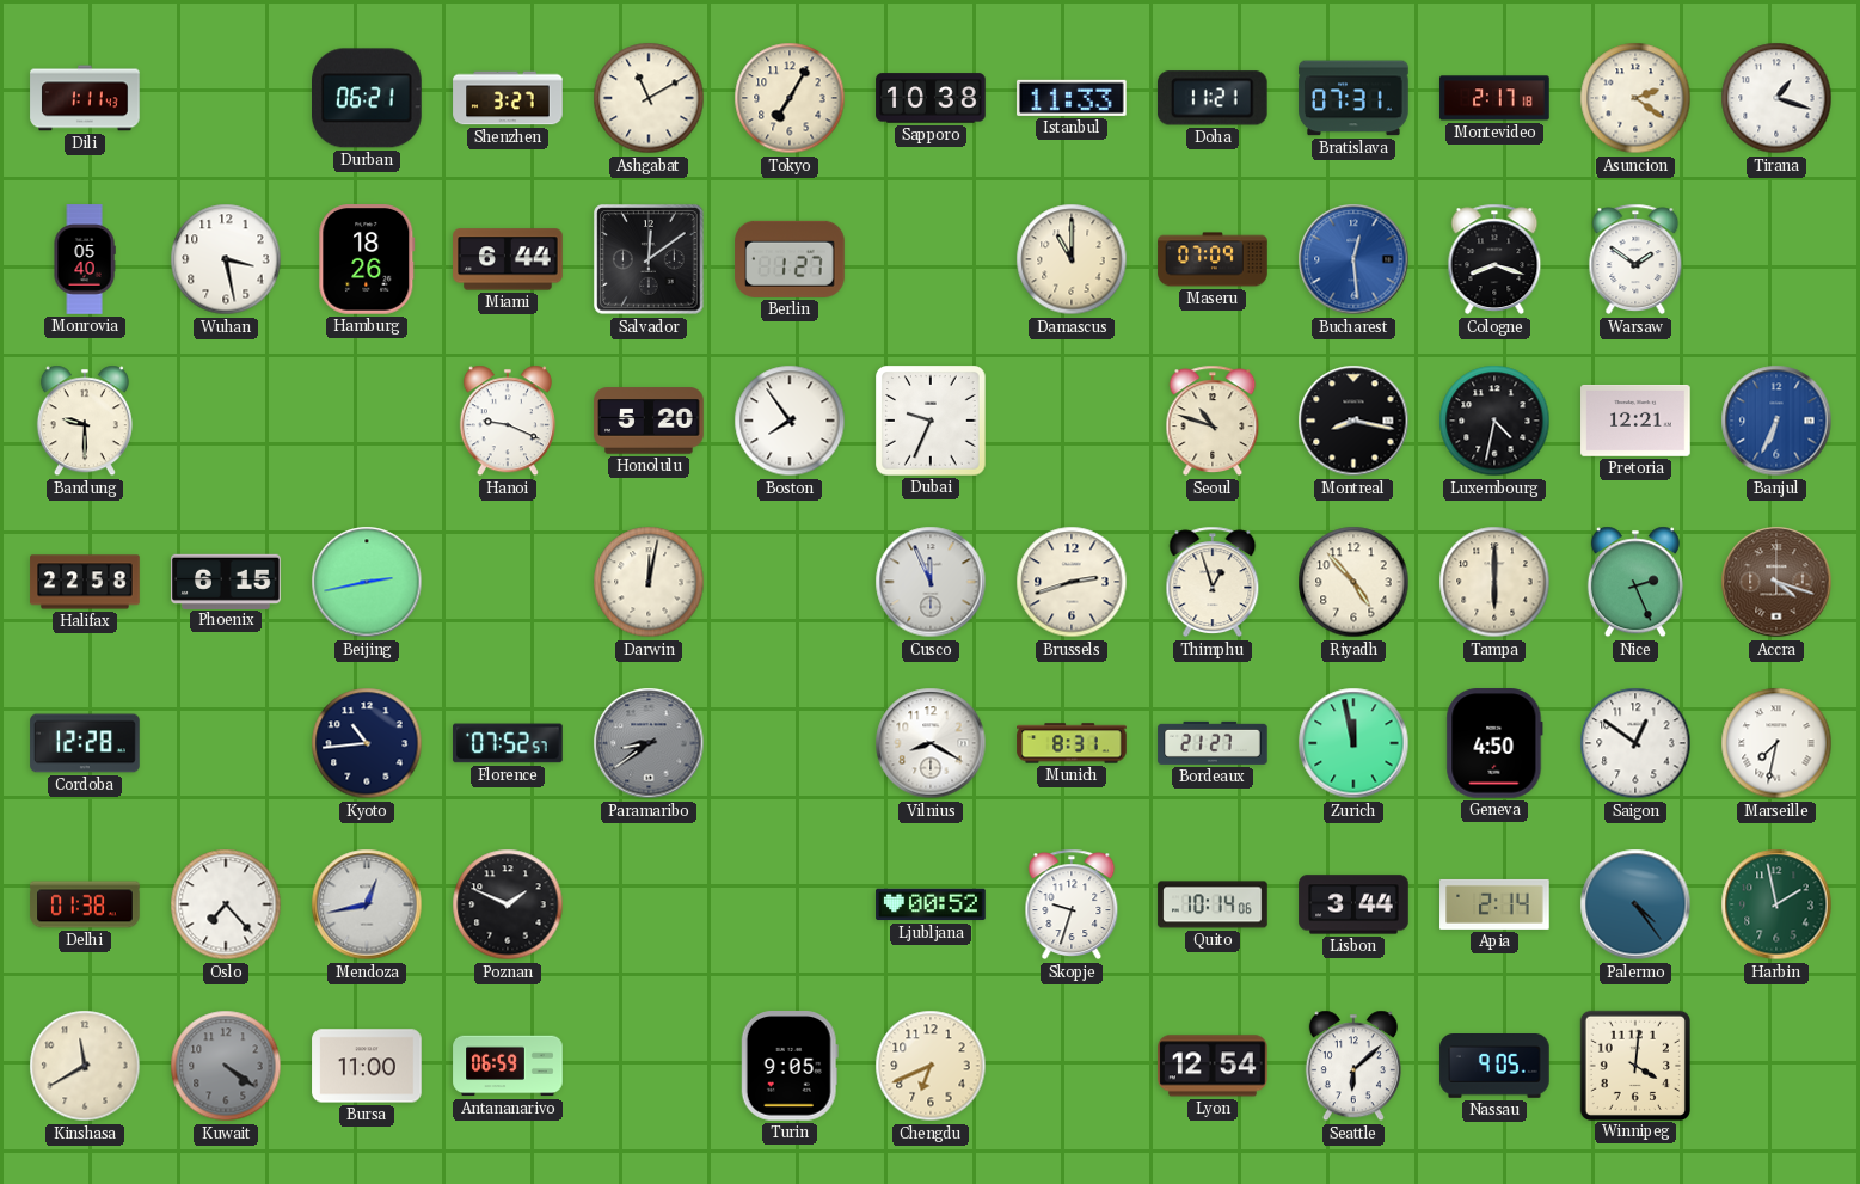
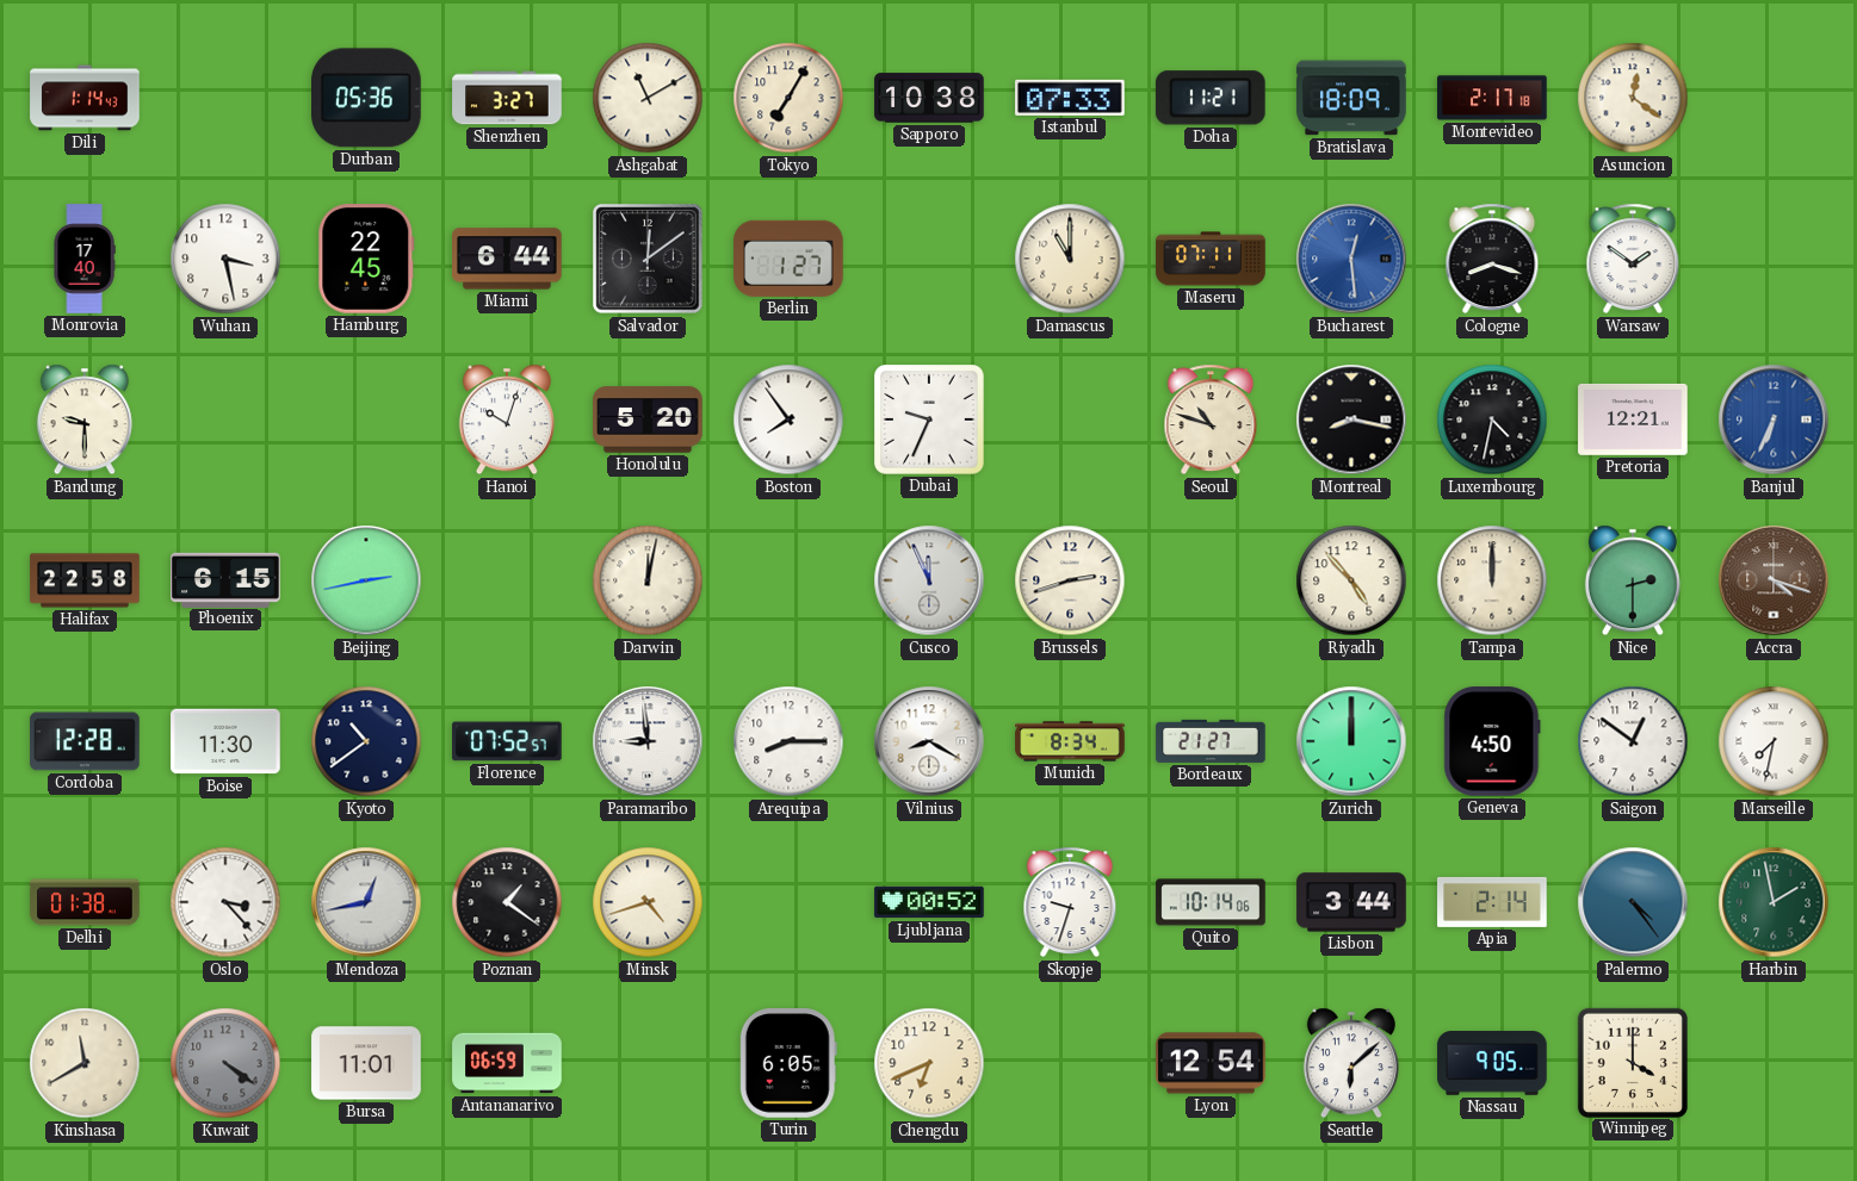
Dili: 1:11 -> 1:14
Durban: 06:21 -> 05:36
Istanbul: 11:33 -> 07:33
Bratislava: 07:31 -> 18:09
Asuncion: 2:21 -> 12:21
Tirana: 1:18 -> none
Monrovia: 05:40 -> 17:40
Hamburg: 18:26 -> 22:45
Maseru: 07:09 -> 07:11
Hanoi: 9:19 -> 10:03
Thimphu: 12:57 -> none
Tampa: 6:00 -> 12:00
Nice: 2:26 -> 2:30
Boise: none -> 11:30
Kyoto: 10:44 -> 10:39
Paramaribo: 8:39 -> 8:59
Paramaribo dial: grey -> white
Arequipa: none -> 8:15
Munich: 8:31 -> 8:34
Zurich: 11:58 -> 12:00
Oslo: 7:23 -> 3:23
Poznan: 1:49 -> 1:21
Minsk: none -> 4:42
Bursa: 11:00 -> 11:01
Turin: 9:05 -> 6:05
Winnipeg: 4:01 -> 4:00
